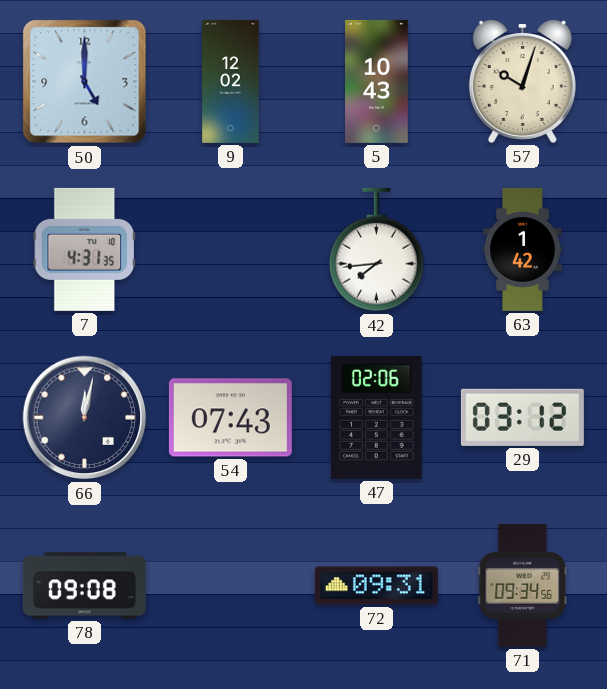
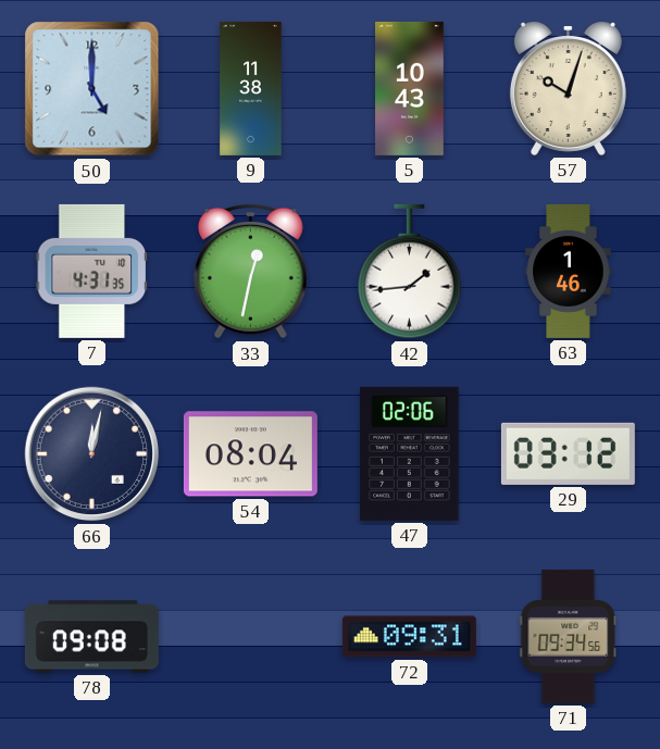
9: 12:02 -> 11:38
33: none -> 12:32
42: 7:44 -> 1:44
63: 1:42 -> 1:46
54: 07:43 -> 08:04
